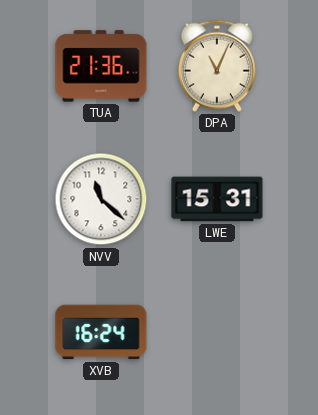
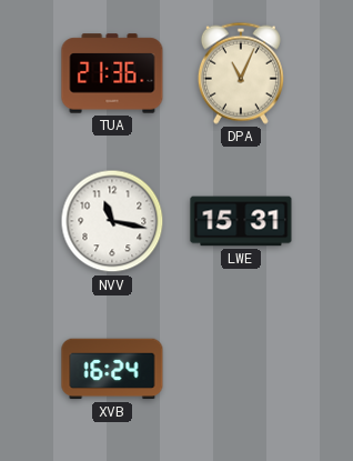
NVV: 11:22 -> 11:17
